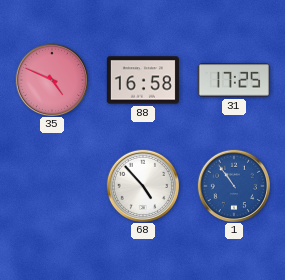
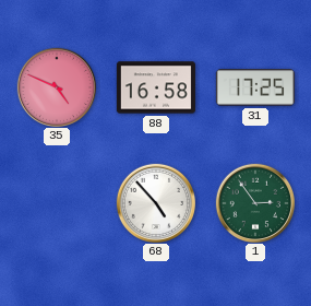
1: 10:54 -> 2:54
1 dial: blue -> green
